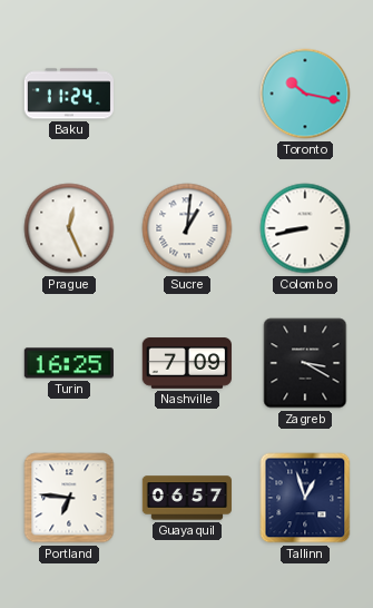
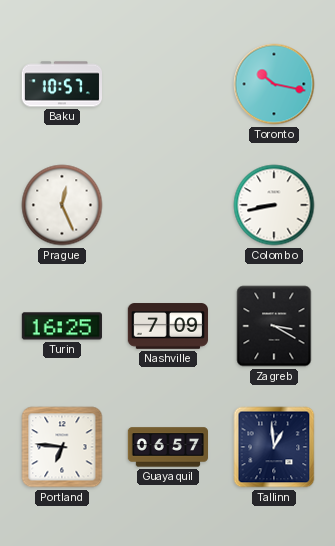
Baku: 11:24 -> 10:57
Sucre: 1:01 -> none
Tallinn: 12:57 -> 12:59
